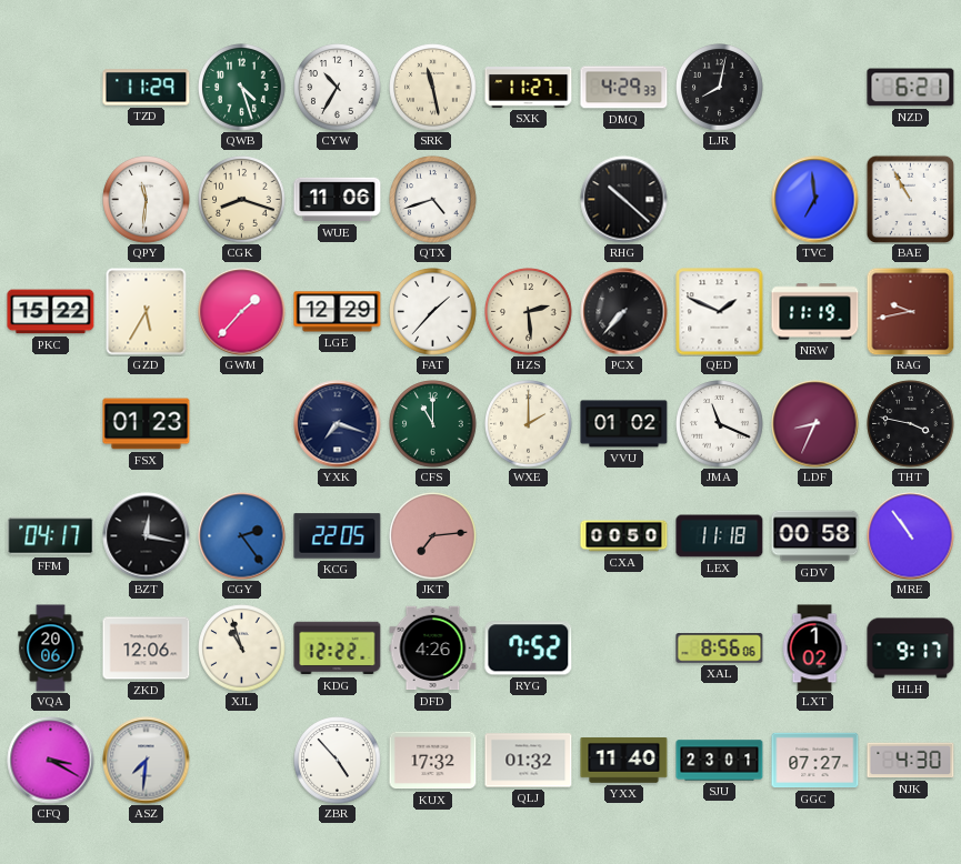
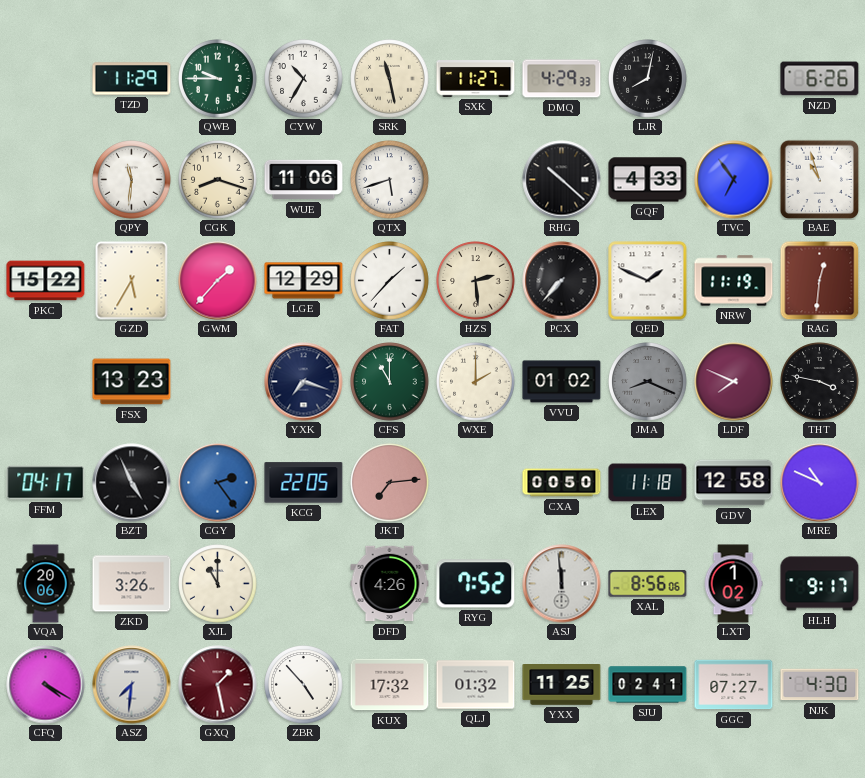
QWB: 4:27 -> 9:45
NZD: 6:21 -> 6:26
QTX: 4:42 -> 5:42
GQF: none -> 4:33
TVC: 6:59 -> 6:54
BAE: 10:55 -> 10:57
RAG: 9:43 -> 12:31
FSX: 01:23 -> 13:23
JMA: 11:19 -> 8:19
JMA dial: white -> grey
LDF: 8:34 -> 7:49
BZT: 12:17 -> 4:56
GDV: 00:58 -> 12:58
MRE: 10:54 -> 10:49
ZKD: 12:06 -> 3:26
XJL: 10:57 -> 11:00
KDG: 12:22 -> none
ASJ: none -> 11:59
CFQ: 3:20 -> 4:20
GXQ: none -> 1:28
YXX: 11:40 -> 11:25
SJU: 23:01 -> 02:41
